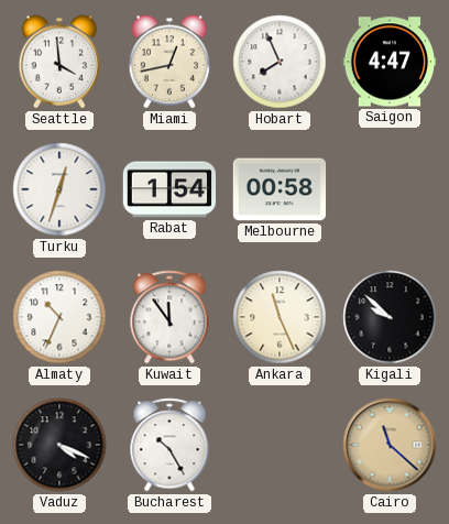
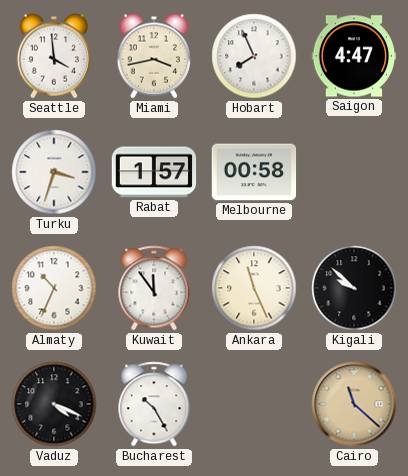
Miami: 12:43 -> 3:43
Turku: 12:33 -> 3:33
Rabat: 1:54 -> 1:57
